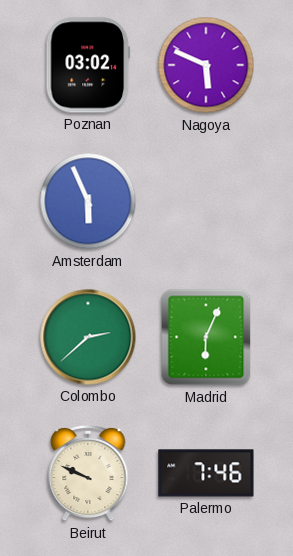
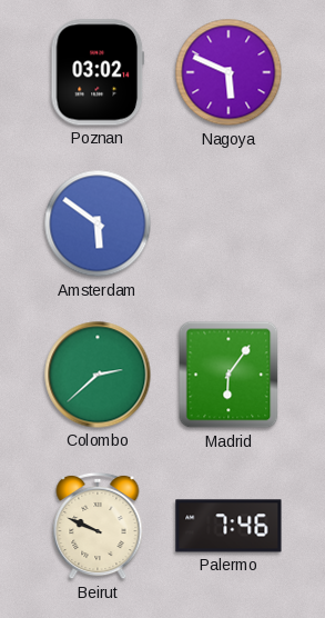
Amsterdam: 5:56 -> 5:51
Madrid: 6:04 -> 6:06
